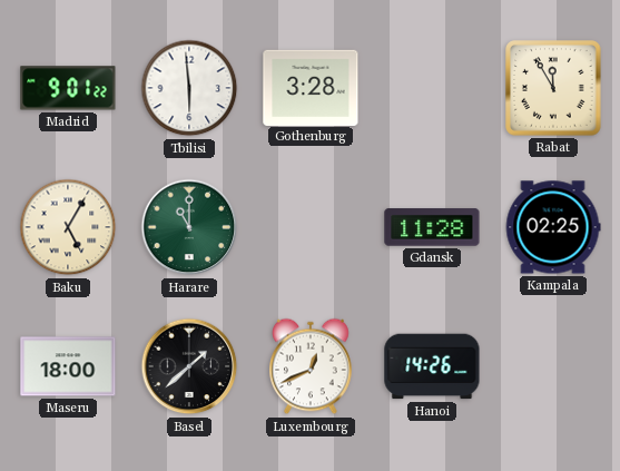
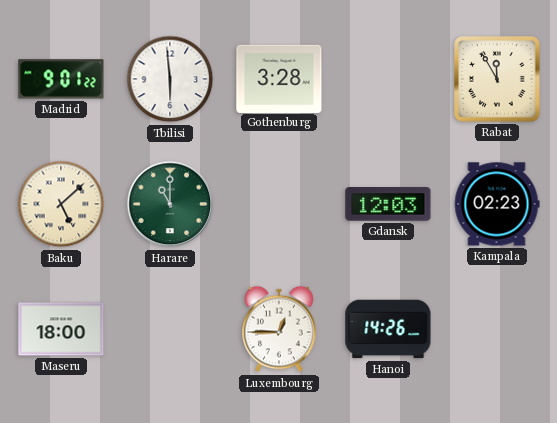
Baku: 5:05 -> 5:08
Gdansk: 11:28 -> 12:03
Kampala: 02:25 -> 02:23
Basel: 1:38 -> none
Luxembourg: 12:41 -> 12:45
